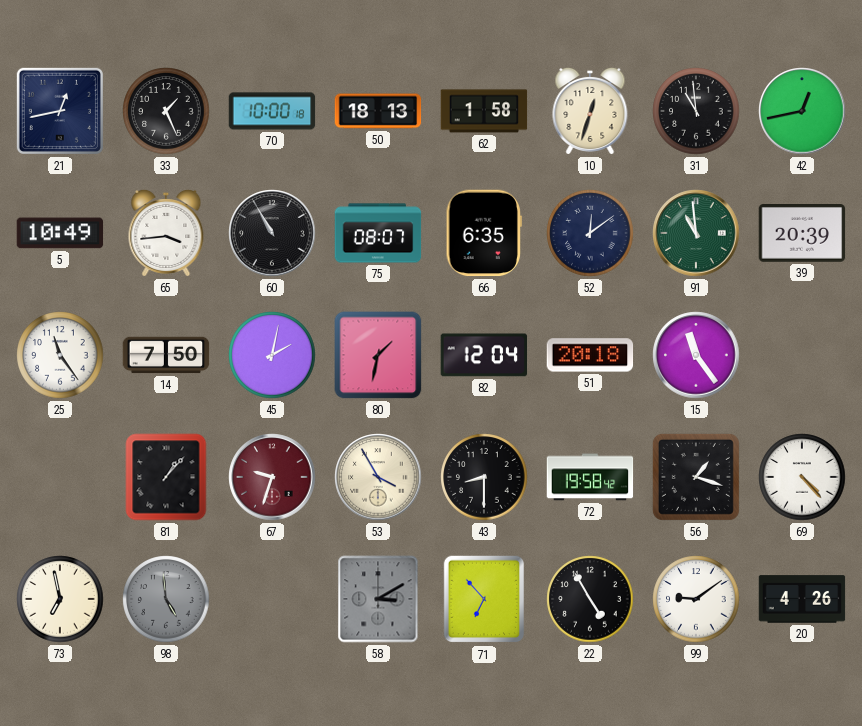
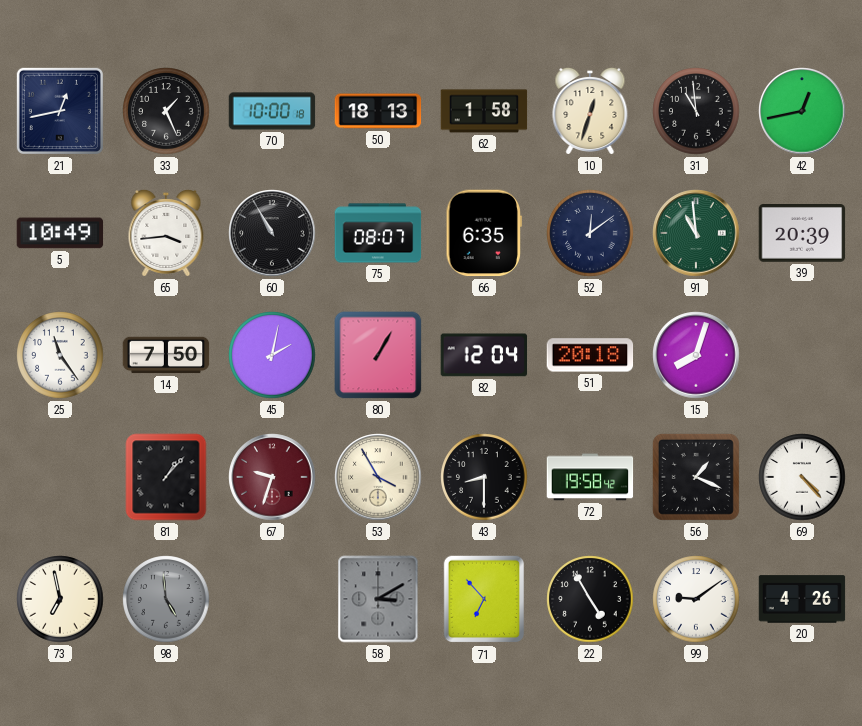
80: 1:32 -> 1:05
15: 11:24 -> 8:03
56: 1:18 -> 1:19
